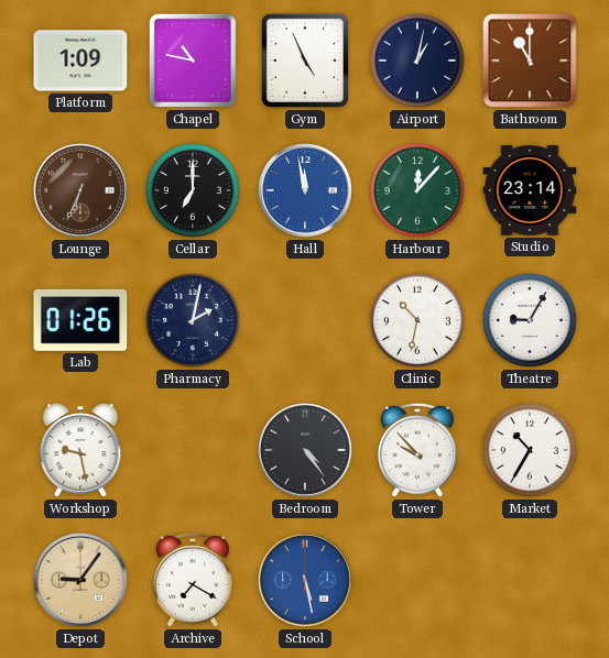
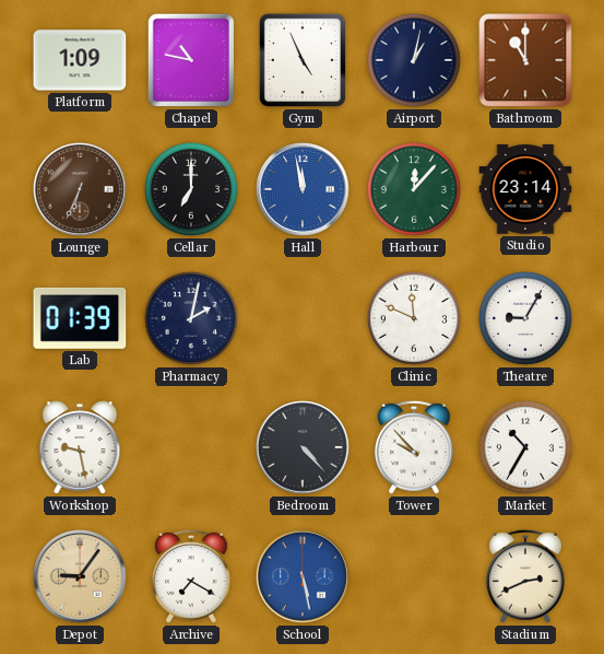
Lab: 01:26 -> 01:39
Clinic: 10:32 -> 11:49
Bedroom: 4:24 -> 4:23
Stadium: none -> 2:41
